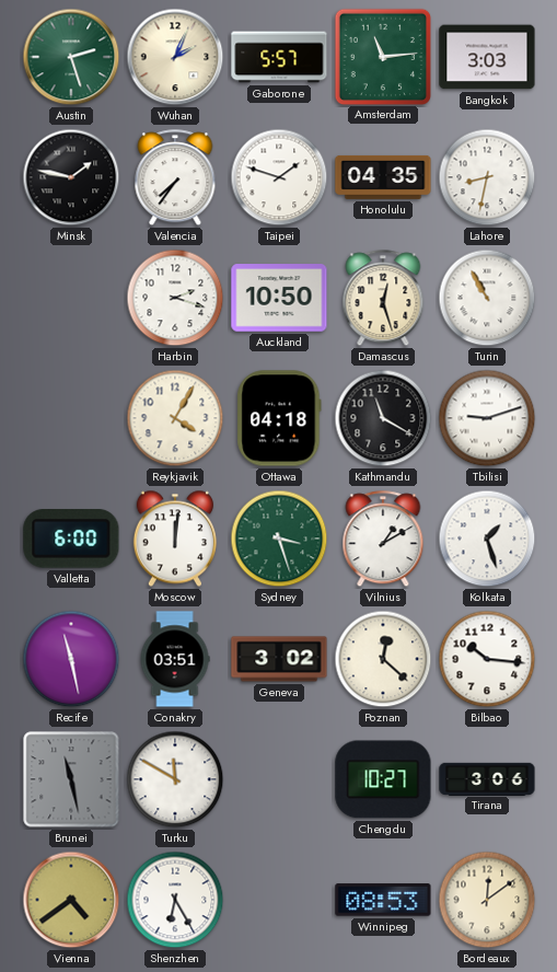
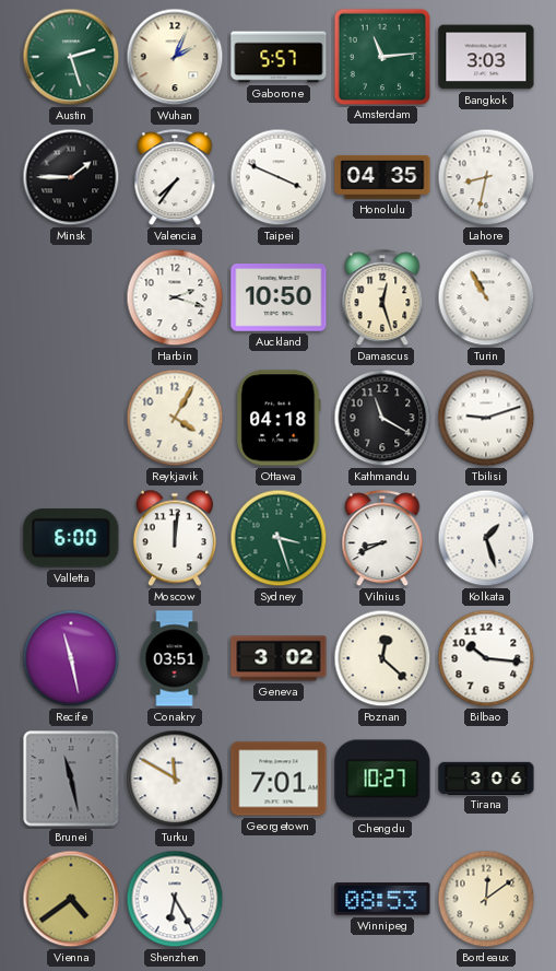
Minsk: 1:47 -> 1:45
Taipei: 1:48 -> 3:49
Vilnius: 1:10 -> 8:41
Georgetown: none -> 7:01
